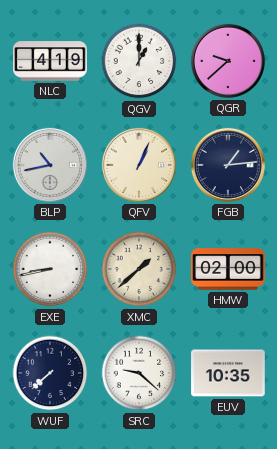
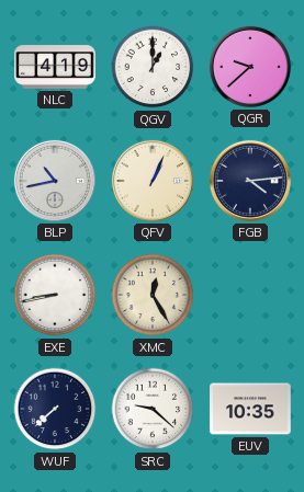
FGB: 1:14 -> 4:14
XMC: 1:38 -> 12:25
HMW: 02:00 -> none
